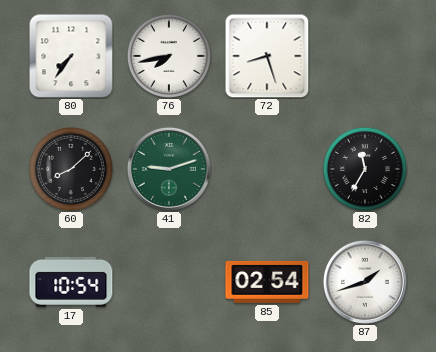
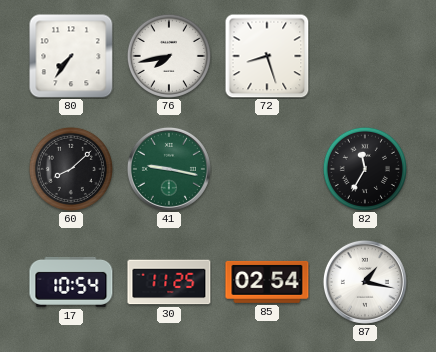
41: 9:12 -> 9:17
30: none -> 11:25
87: 1:42 -> 1:17
